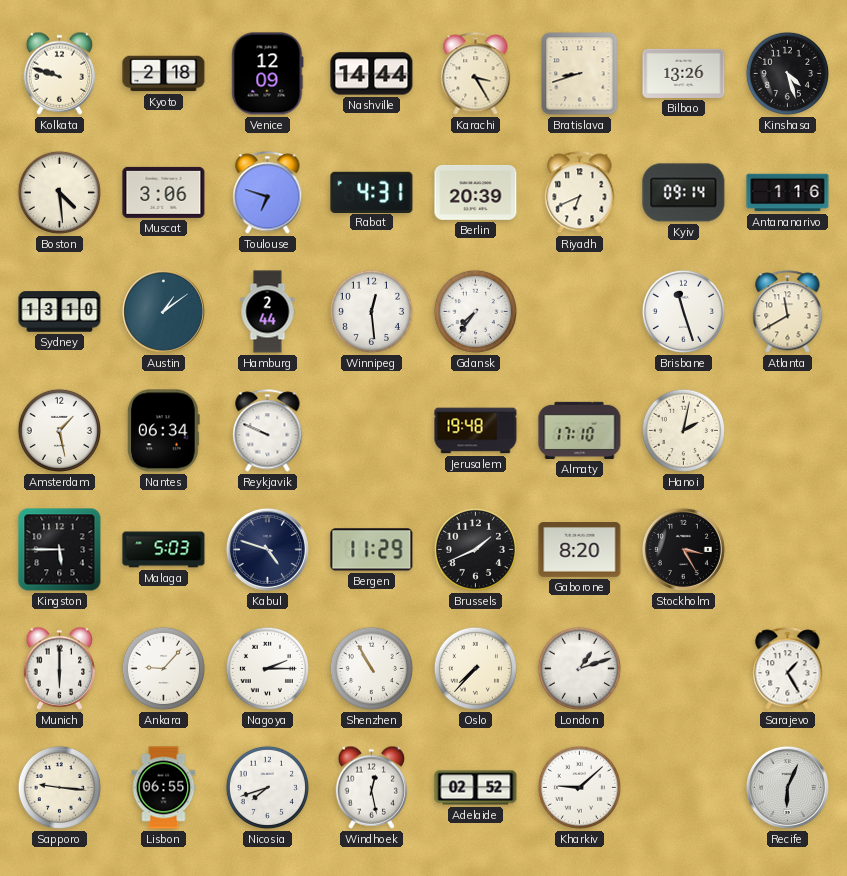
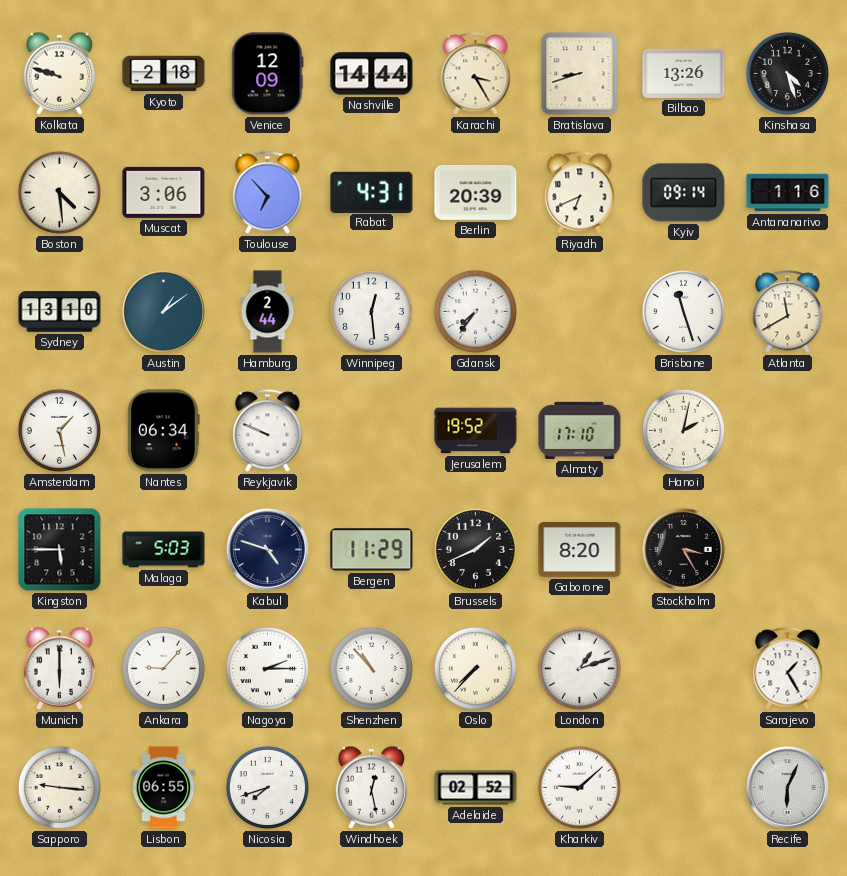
Toulouse: 6:48 -> 6:53
Jerusalem: 19:48 -> 19:52
Shenzhen: 10:55 -> 10:53
